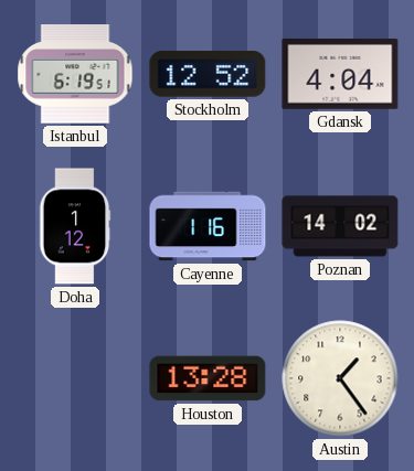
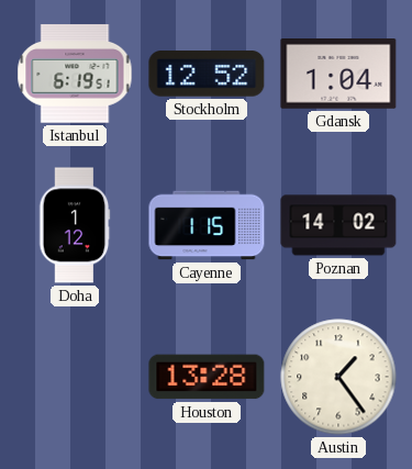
Gdansk: 4:04 -> 1:04
Cayenne: 1:16 -> 1:15
